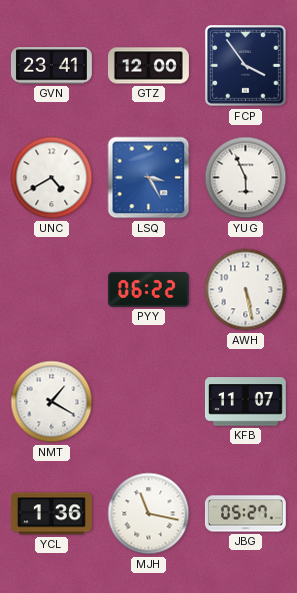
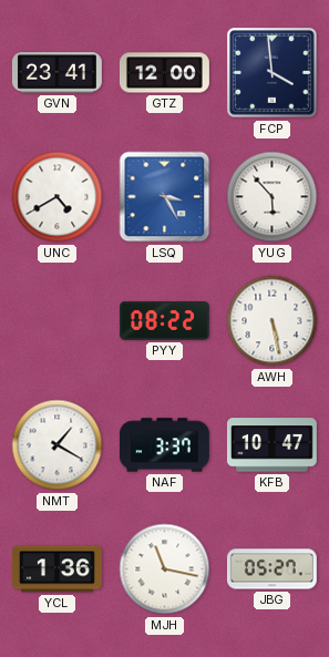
FCP: 3:54 -> 3:59
YUG: 5:56 -> 5:53
PYY: 06:22 -> 08:22
NAF: none -> 3:37
KFB: 11:07 -> 10:47
